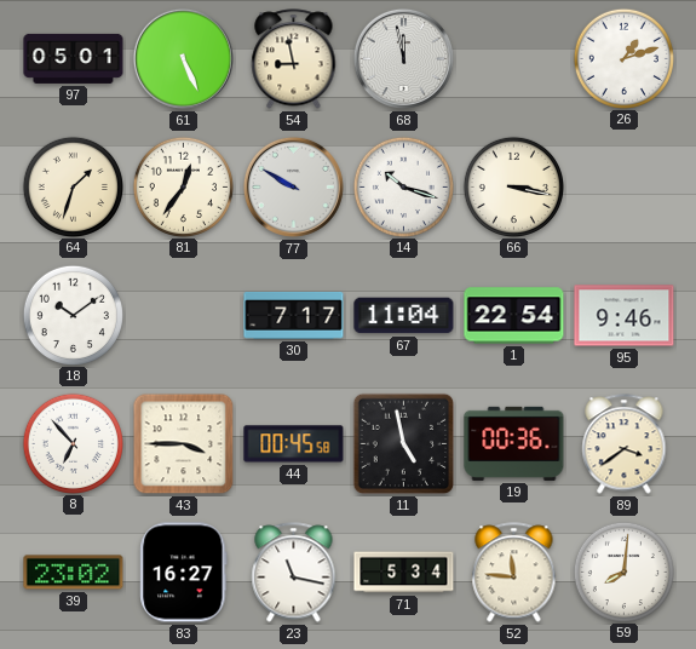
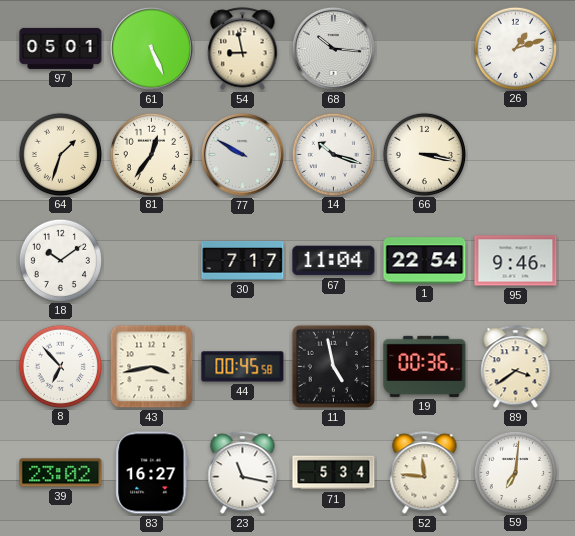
68: 11:58 -> 10:16
43: 3:45 -> 3:43
59: 8:01 -> 7:01
